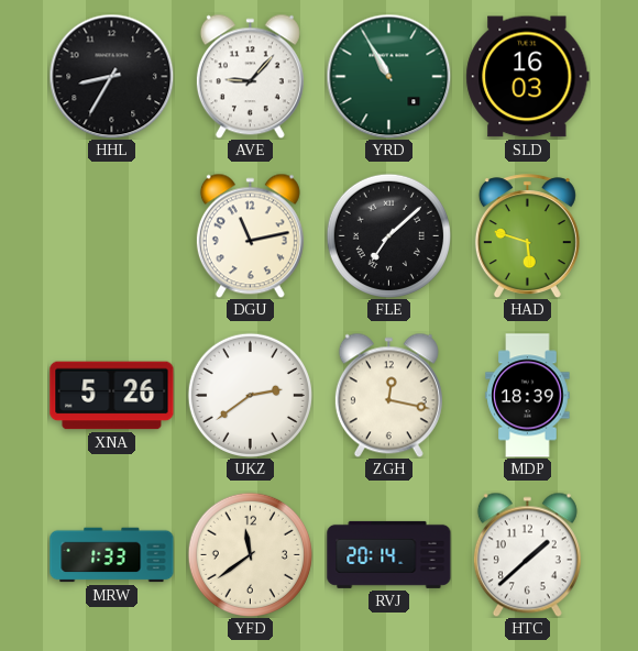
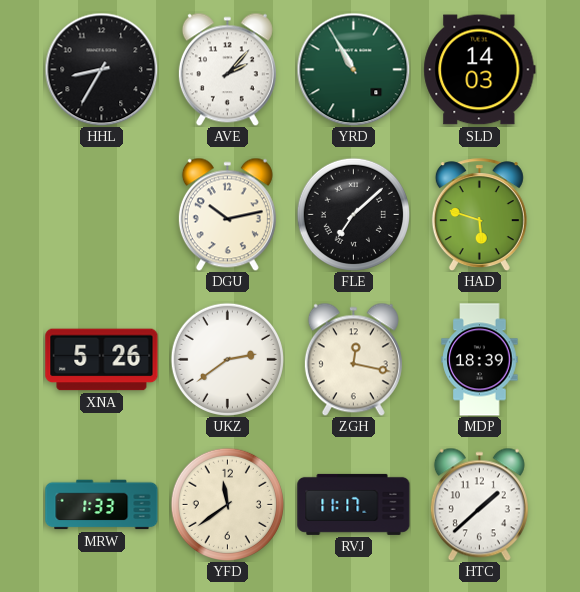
AVE: 9:07 -> 2:07
SLD: 16:03 -> 14:03
DGU: 11:13 -> 10:13
RVJ: 20:14 -> 11:17
